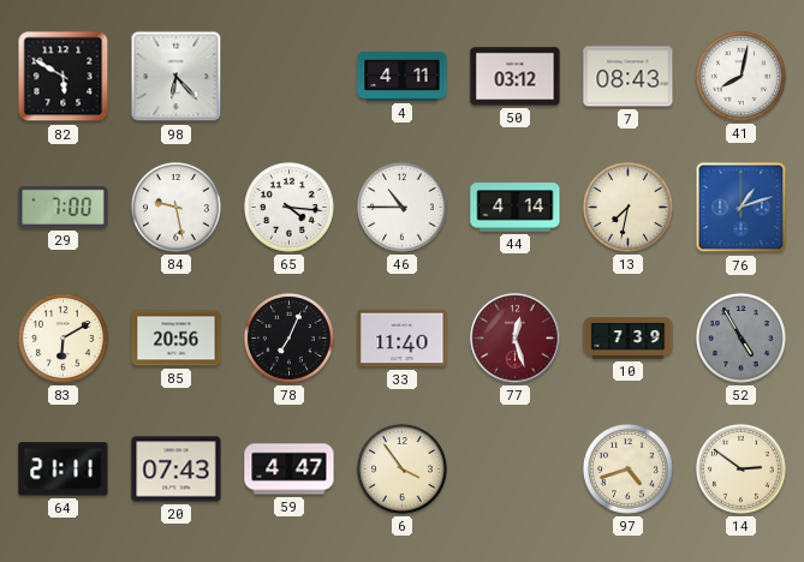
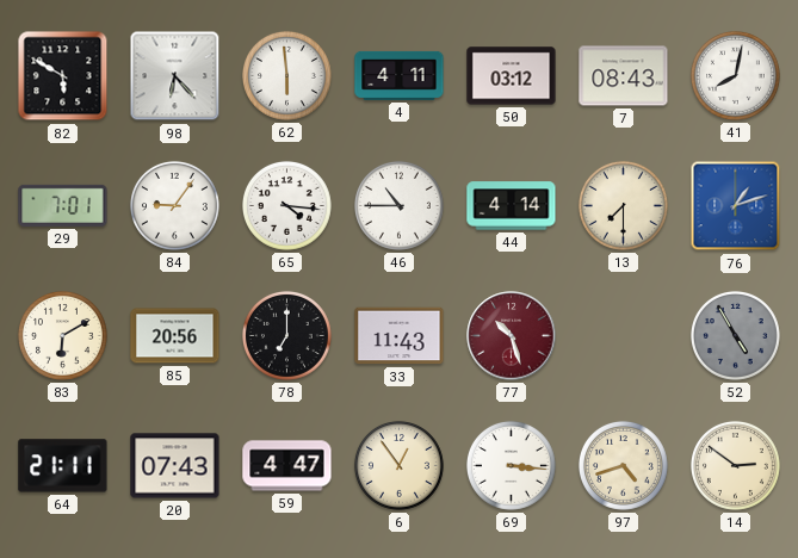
62: none -> 5:59
29: 7:00 -> 7:01
84: 9:28 -> 9:06
13: 7:32 -> 7:30
78: 7:04 -> 7:00
33: 11:40 -> 11:43
77: 12:27 -> 10:27
10: 7:39 -> none
6: 3:54 -> 12:54
69: none -> 3:16
